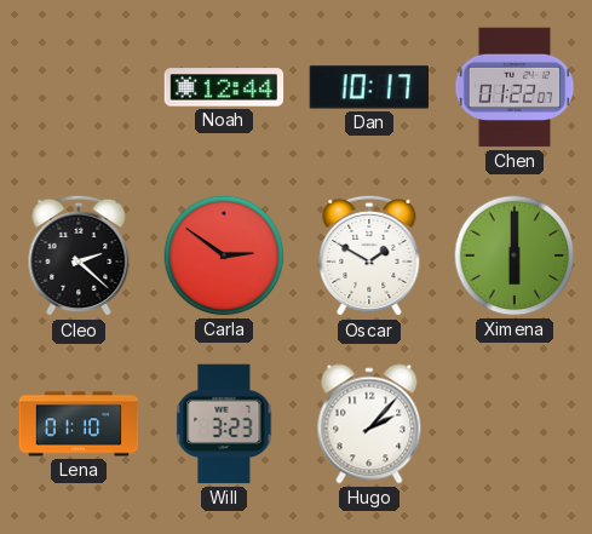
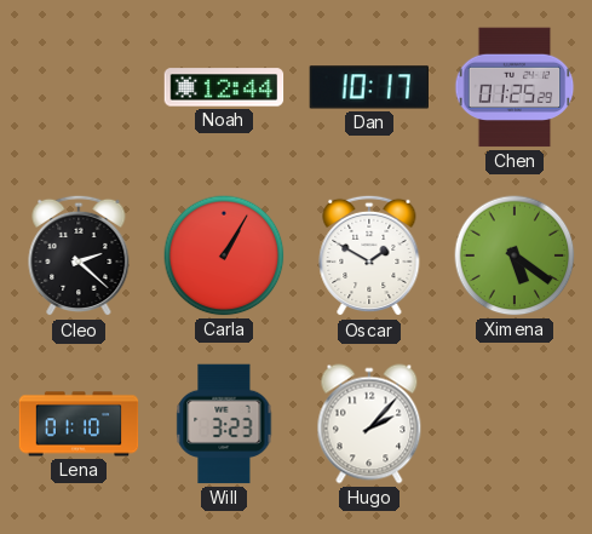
Chen: 01:22 -> 01:25
Carla: 2:51 -> 1:05
Ximena: 6:00 -> 5:21
